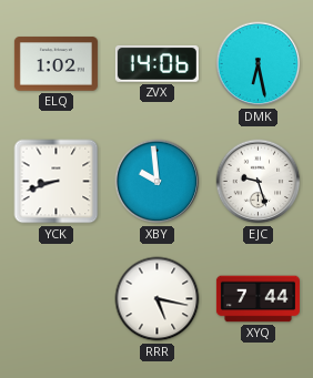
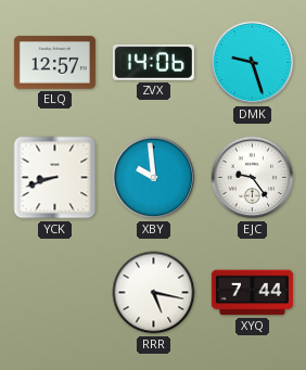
ELQ: 1:02 -> 12:57
DMK: 6:28 -> 9:27
EJC: 9:27 -> 9:24
